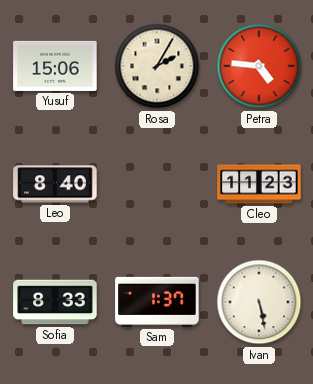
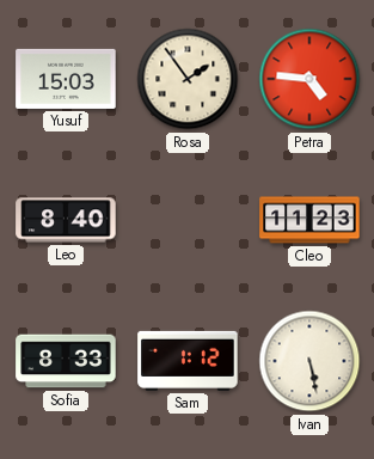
Yusuf: 15:06 -> 15:03
Rosa: 2:05 -> 1:54
Sam: 1:37 -> 1:12
